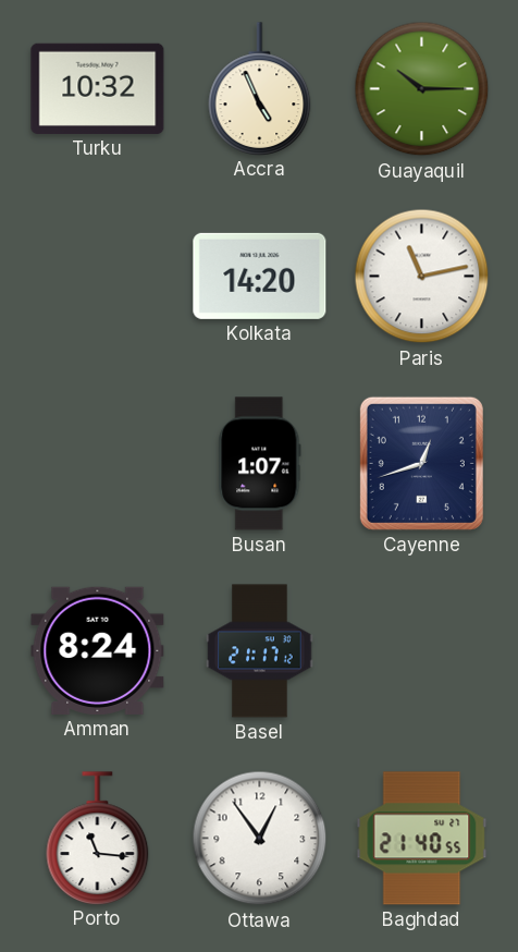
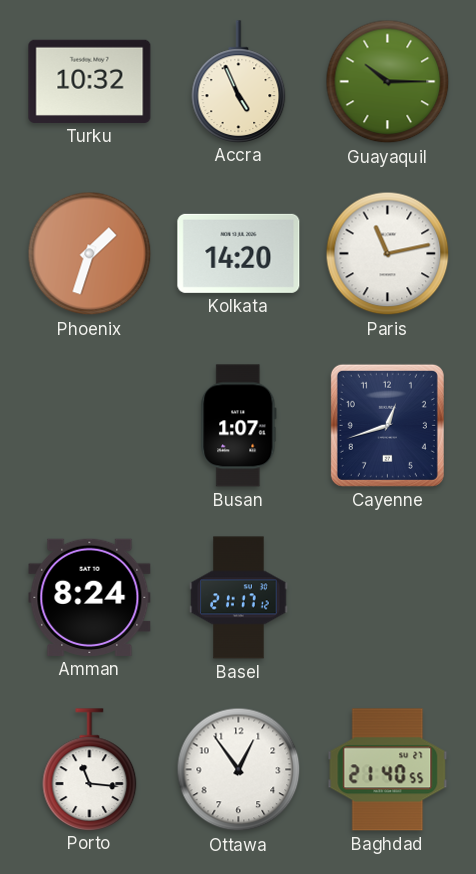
Phoenix: none -> 1:33
